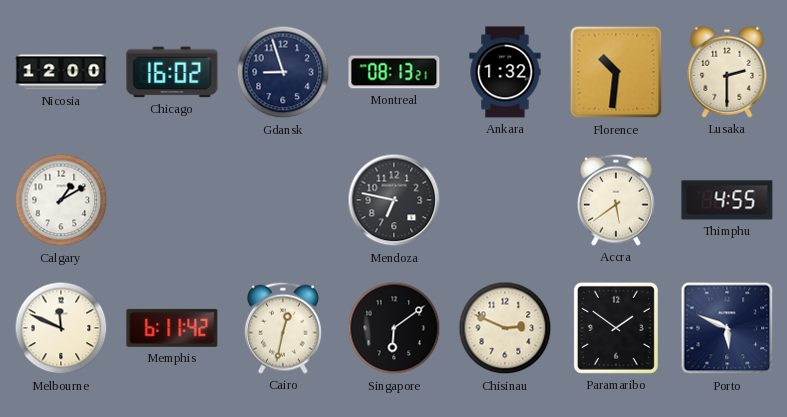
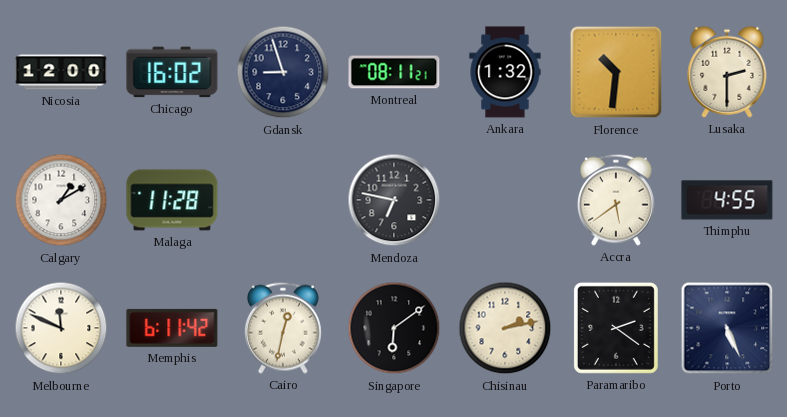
Montreal: 08:13 -> 08:11
Malaga: none -> 11:28
Chisinau: 2:49 -> 2:13
Paramaribo: 1:51 -> 2:21
Porto: 5:49 -> 5:26
